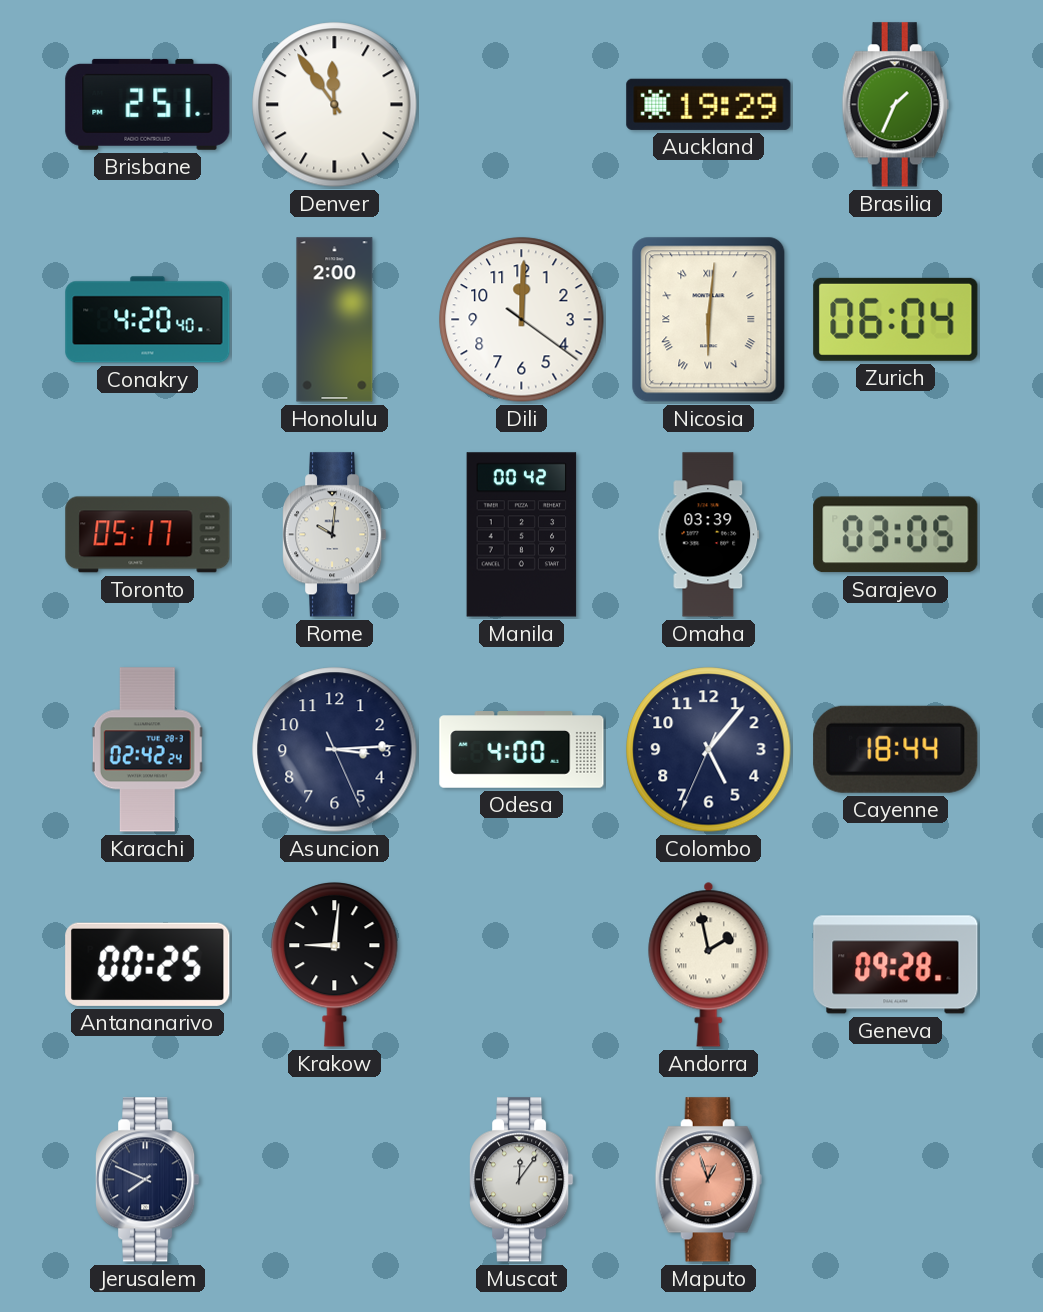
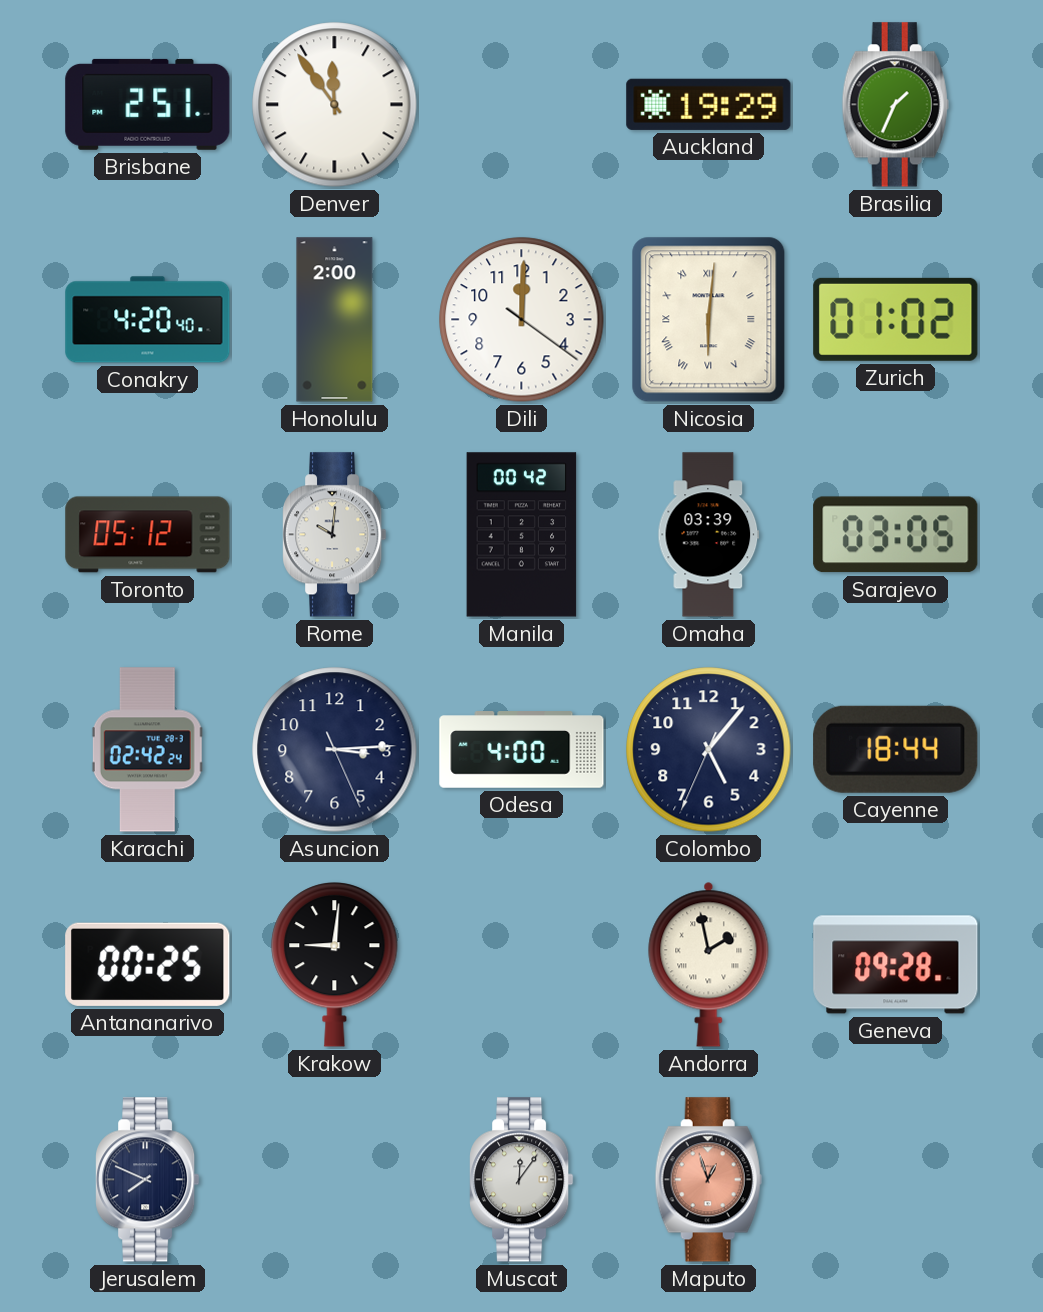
Zurich: 06:04 -> 01:02
Toronto: 05:17 -> 05:12
